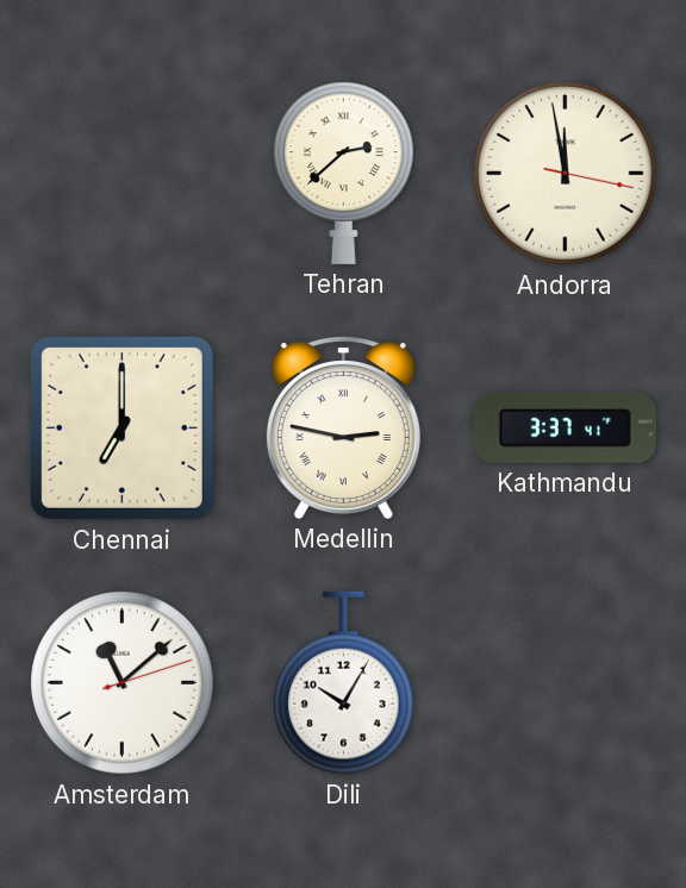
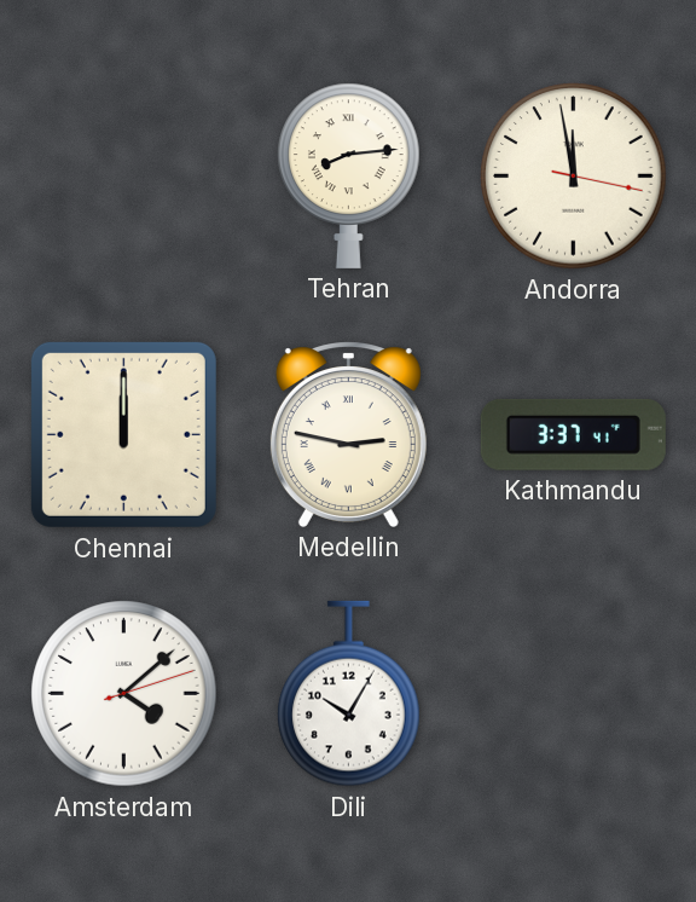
Tehran: 2:38 -> 8:14
Chennai: 7:00 -> 12:00
Amsterdam: 11:08 -> 4:08
